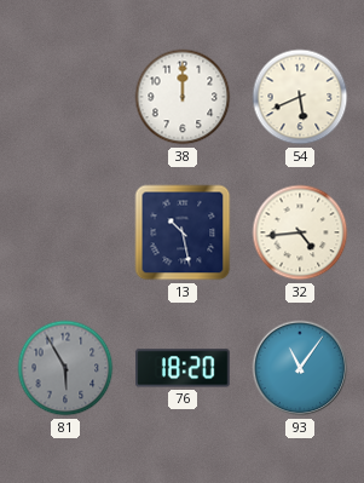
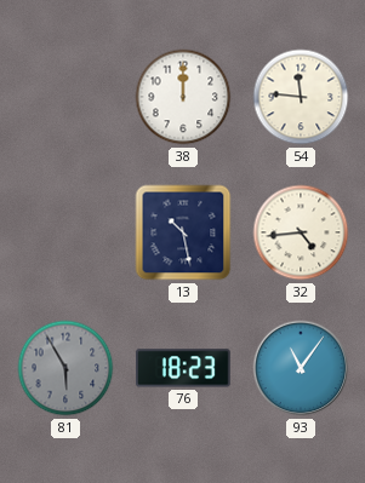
54: 5:41 -> 11:46
76: 18:20 -> 18:23
